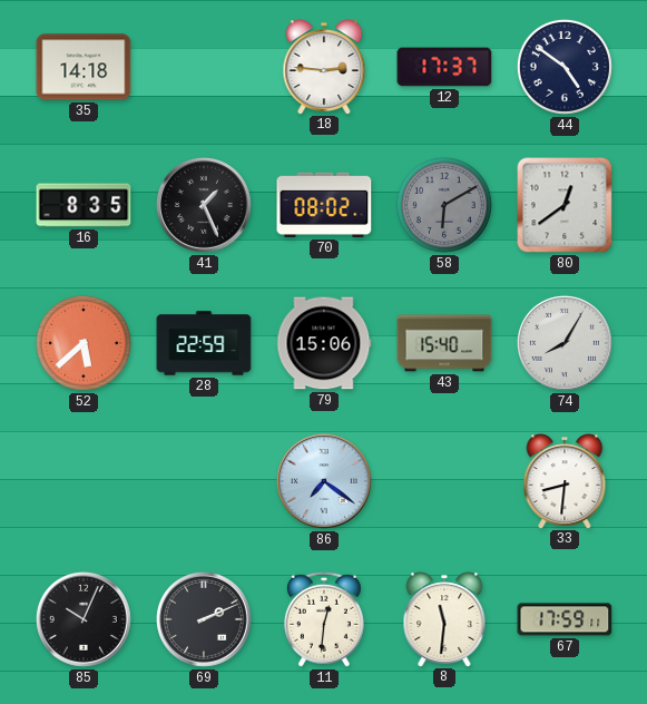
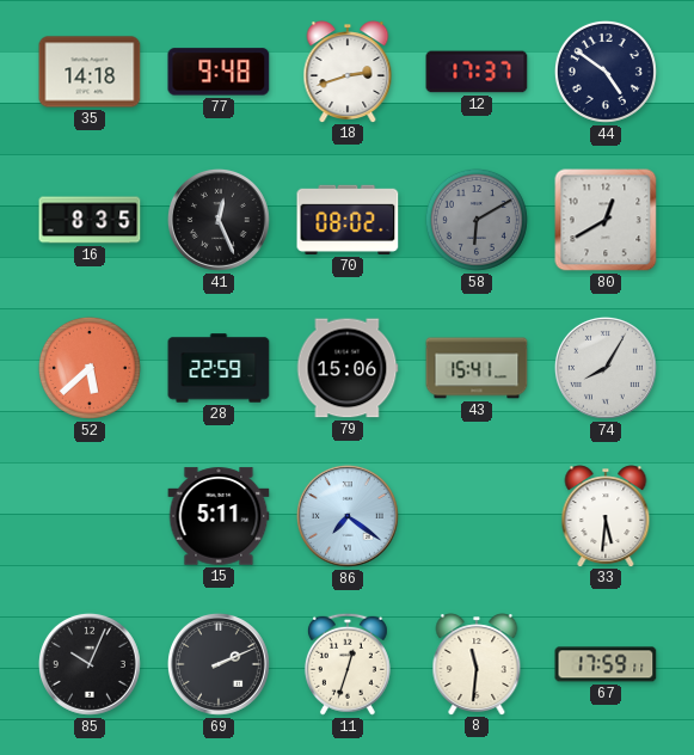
77: none -> 9:48
18: 2:46 -> 2:42
41: 1:26 -> 12:26
80: 12:39 -> 12:40
43: 15:40 -> 15:41
15: none -> 5:11
33: 8:31 -> 5:31
11: 12:31 -> 12:33
